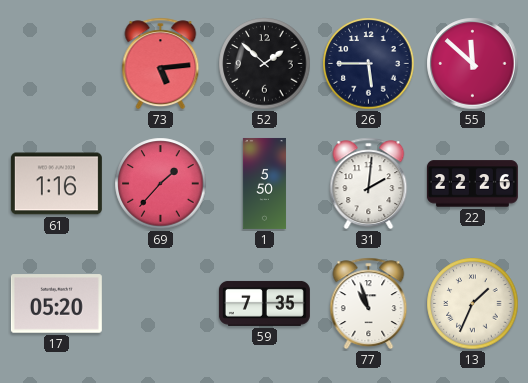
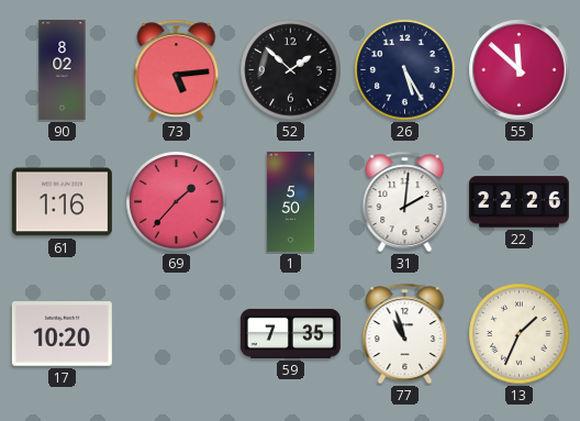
90: none -> 8:02
26: 5:45 -> 5:25
17: 05:20 -> 10:20
